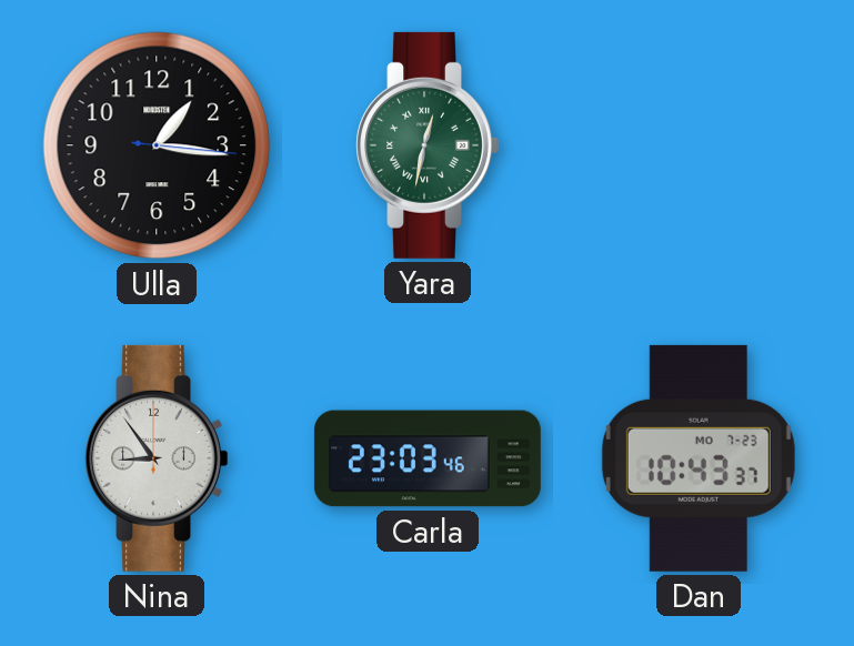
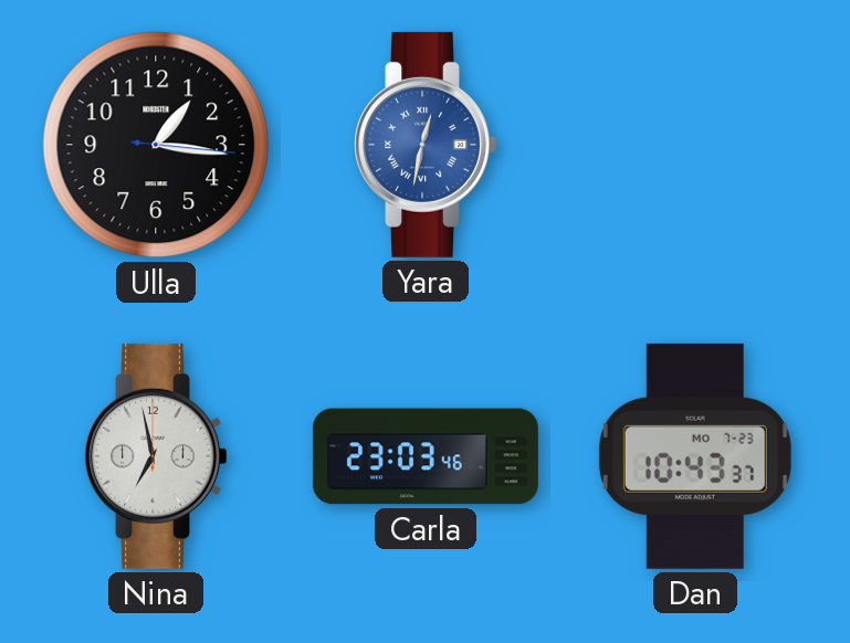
Yara dial: green -> blue
Nina: 8:54 -> 6:58
